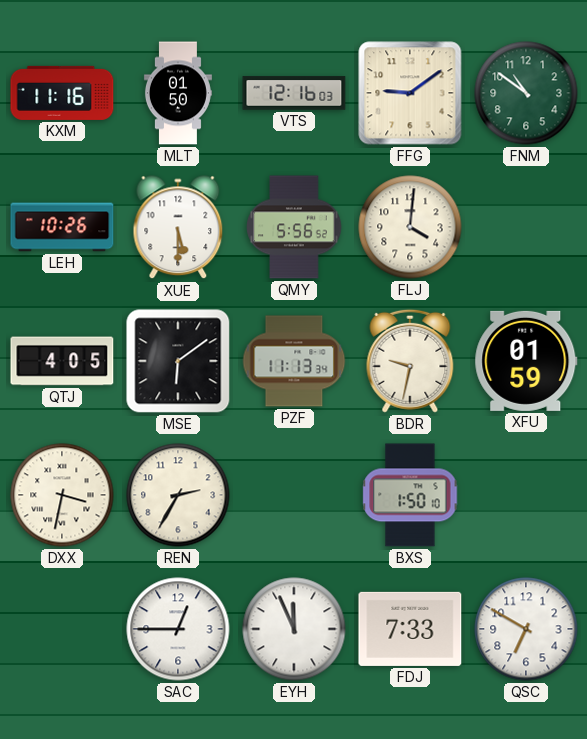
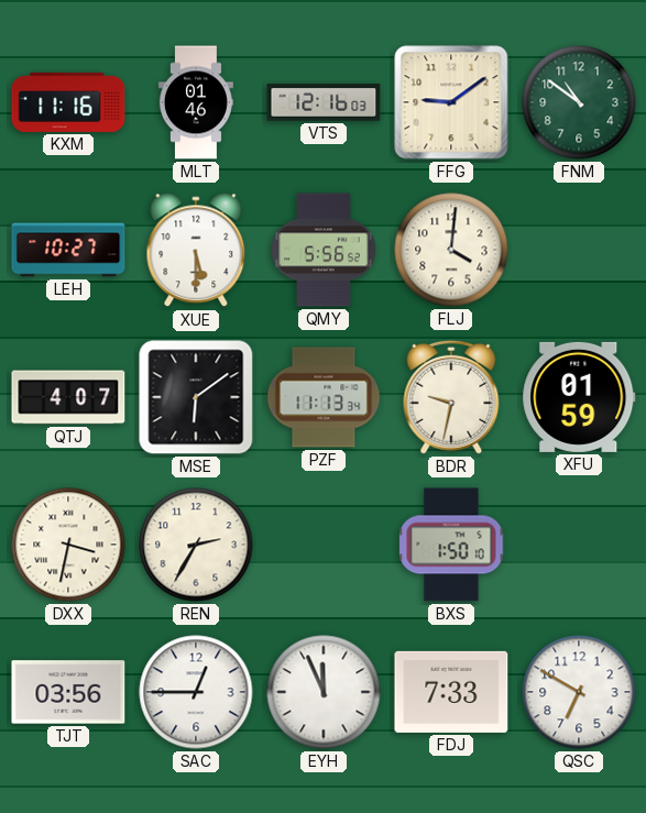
MLT: 01:50 -> 01:46
LEH: 10:26 -> 10:27
QTJ: 4:05 -> 4:07
TJT: none -> 03:56
